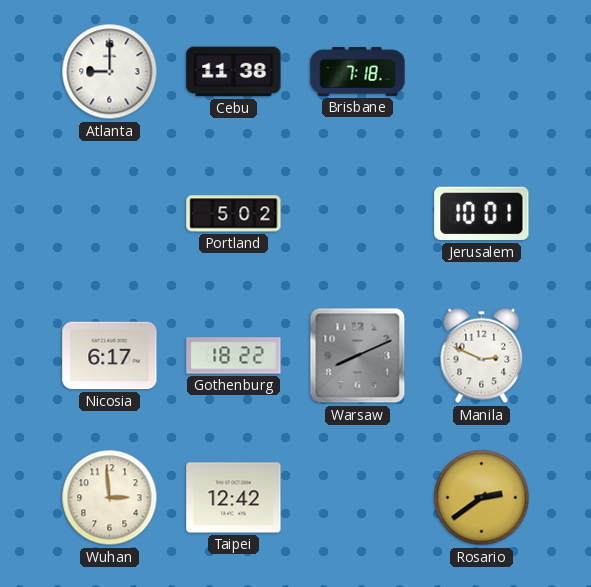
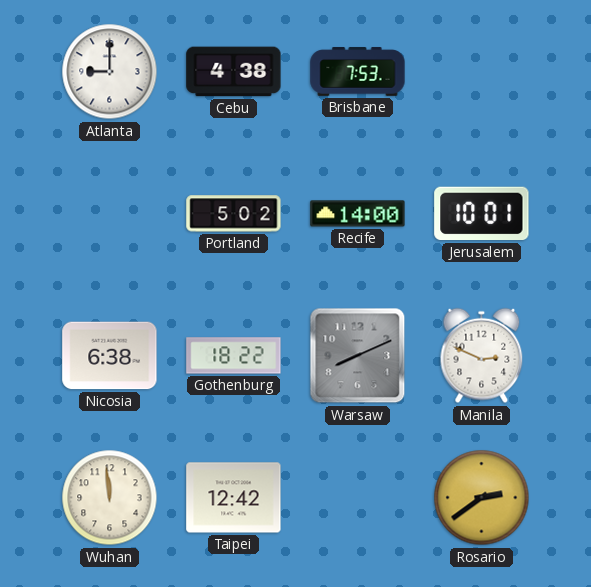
Cebu: 11:38 -> 4:38
Brisbane: 7:18 -> 7:53
Recife: none -> 14:00
Nicosia: 6:17 -> 6:38
Wuhan: 2:59 -> 11:59
